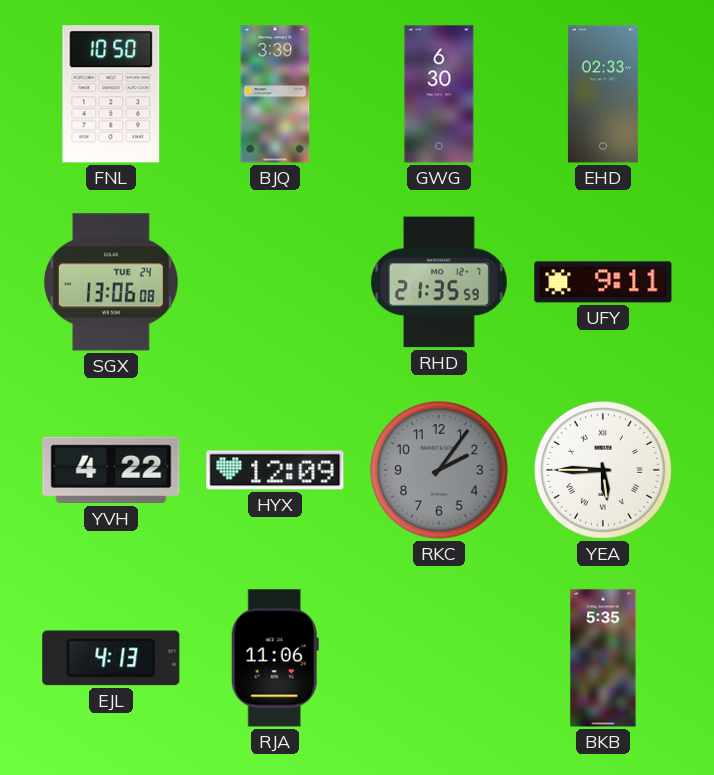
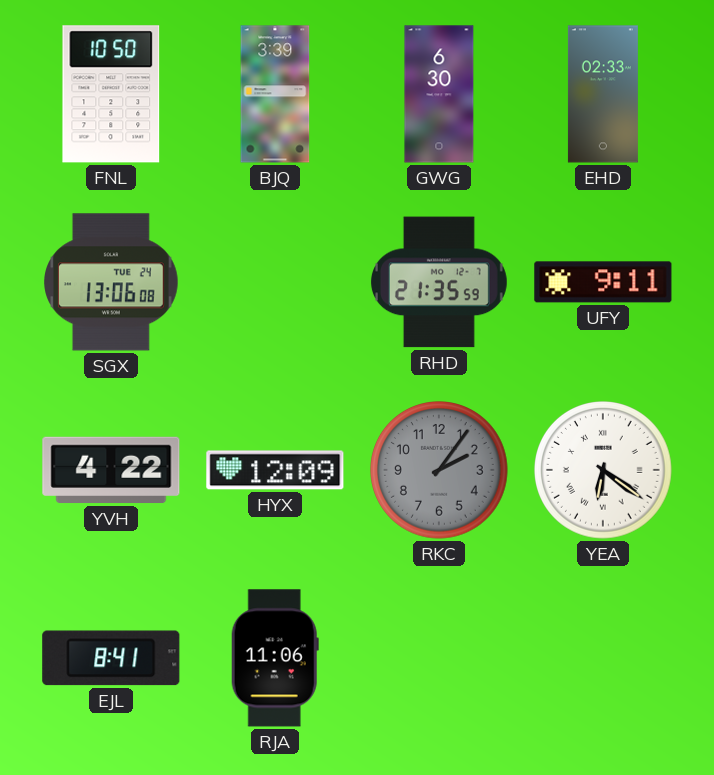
YEA: 5:45 -> 6:21
EJL: 4:13 -> 8:41
BKB: 5:35 -> none
